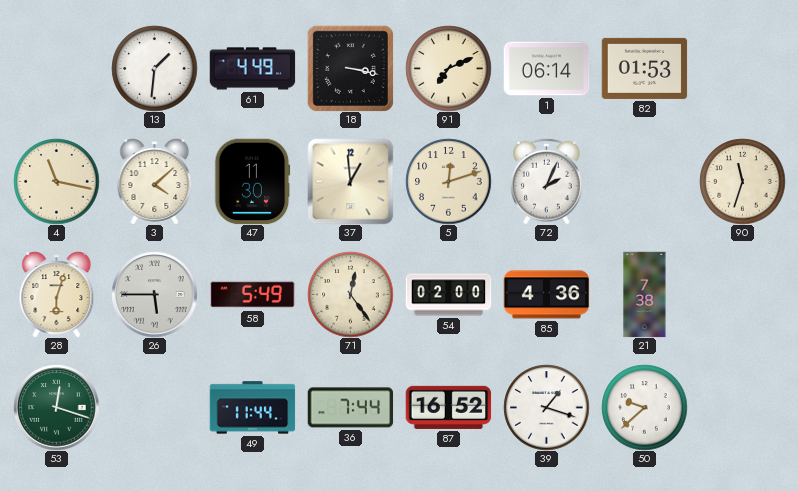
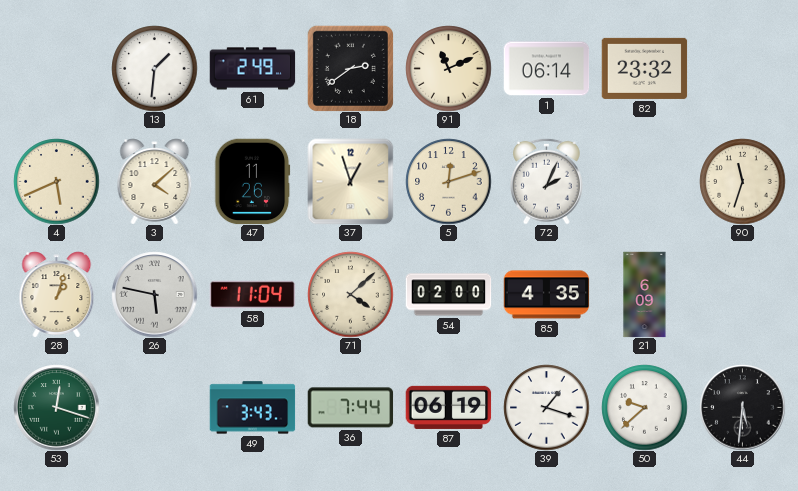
61: 4:49 -> 2:49
18: 3:17 -> 2:39
91: 7:11 -> 11:11
82: 01:53 -> 23:32
4: 11:17 -> 5:41
47: 11:30 -> 11:26
37: 12:59 -> 12:57
28: 6:03 -> 1:03
26: 5:45 -> 5:47
58: 5:49 -> 11:04
71: 12:24 -> 4:08
85: 4:36 -> 4:35
21: 7:38 -> 6:09
49: 11:44 -> 3:43
87: 16:52 -> 06:19
44: none -> 5:31
